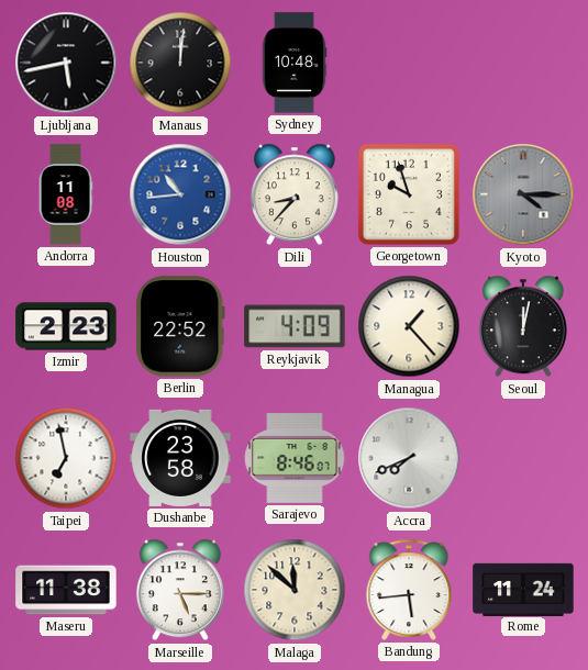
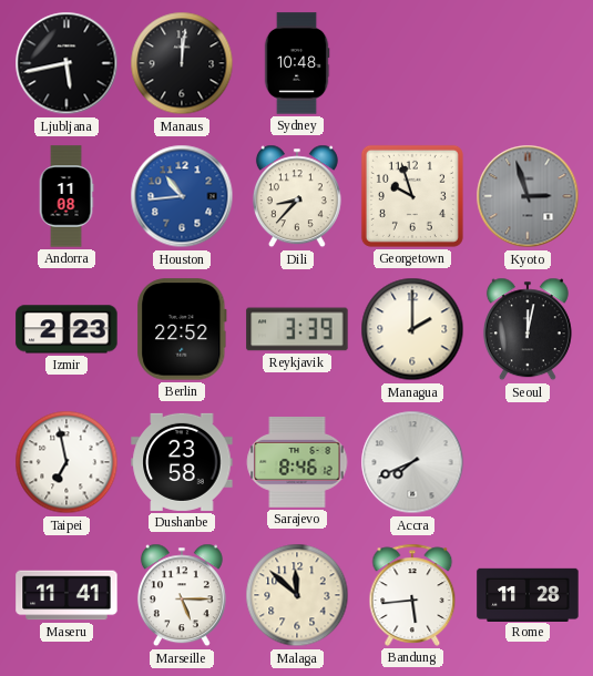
Kyoto: 4:15 -> 2:57
Reykjavik: 4:09 -> 3:39
Managua: 1:23 -> 2:00
Sarajevo: 8:46:07 -> 8:46:12
Maseru: 11:38 -> 11:41
Rome: 11:24 -> 11:28
